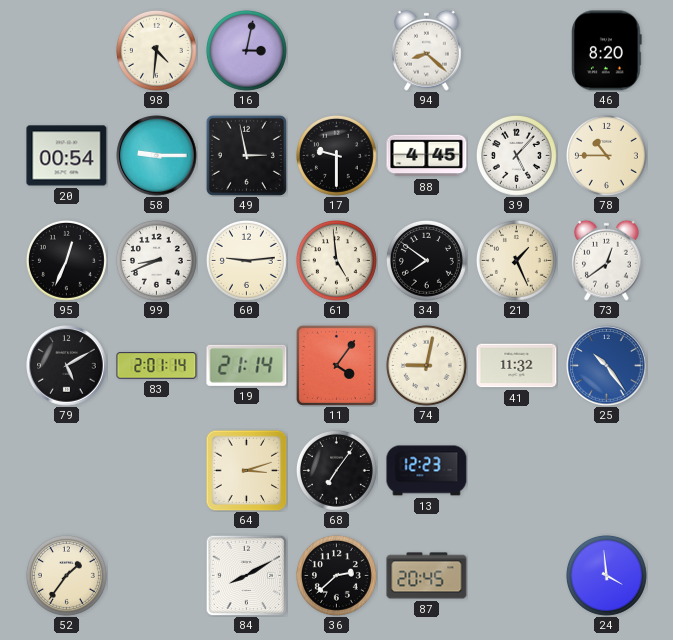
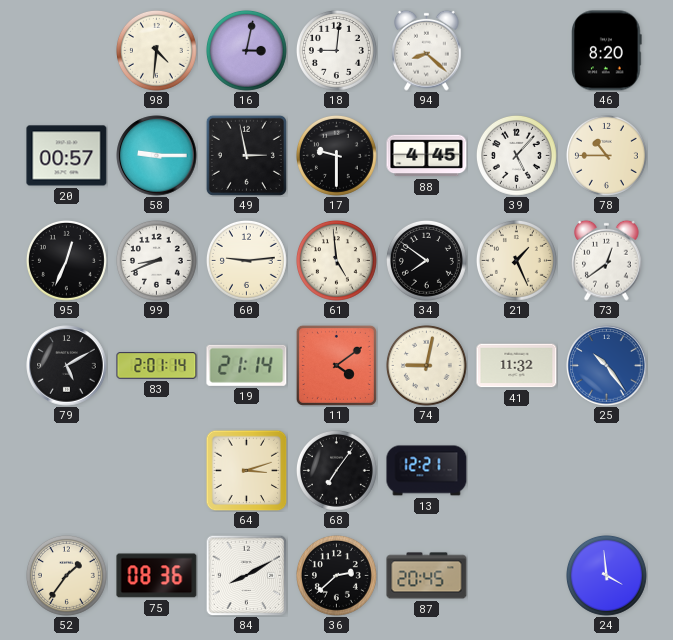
18: none -> 9:01
20: 00:54 -> 00:57
11: 4:06 -> 4:09
13: 12:23 -> 12:21
75: none -> 08:36
